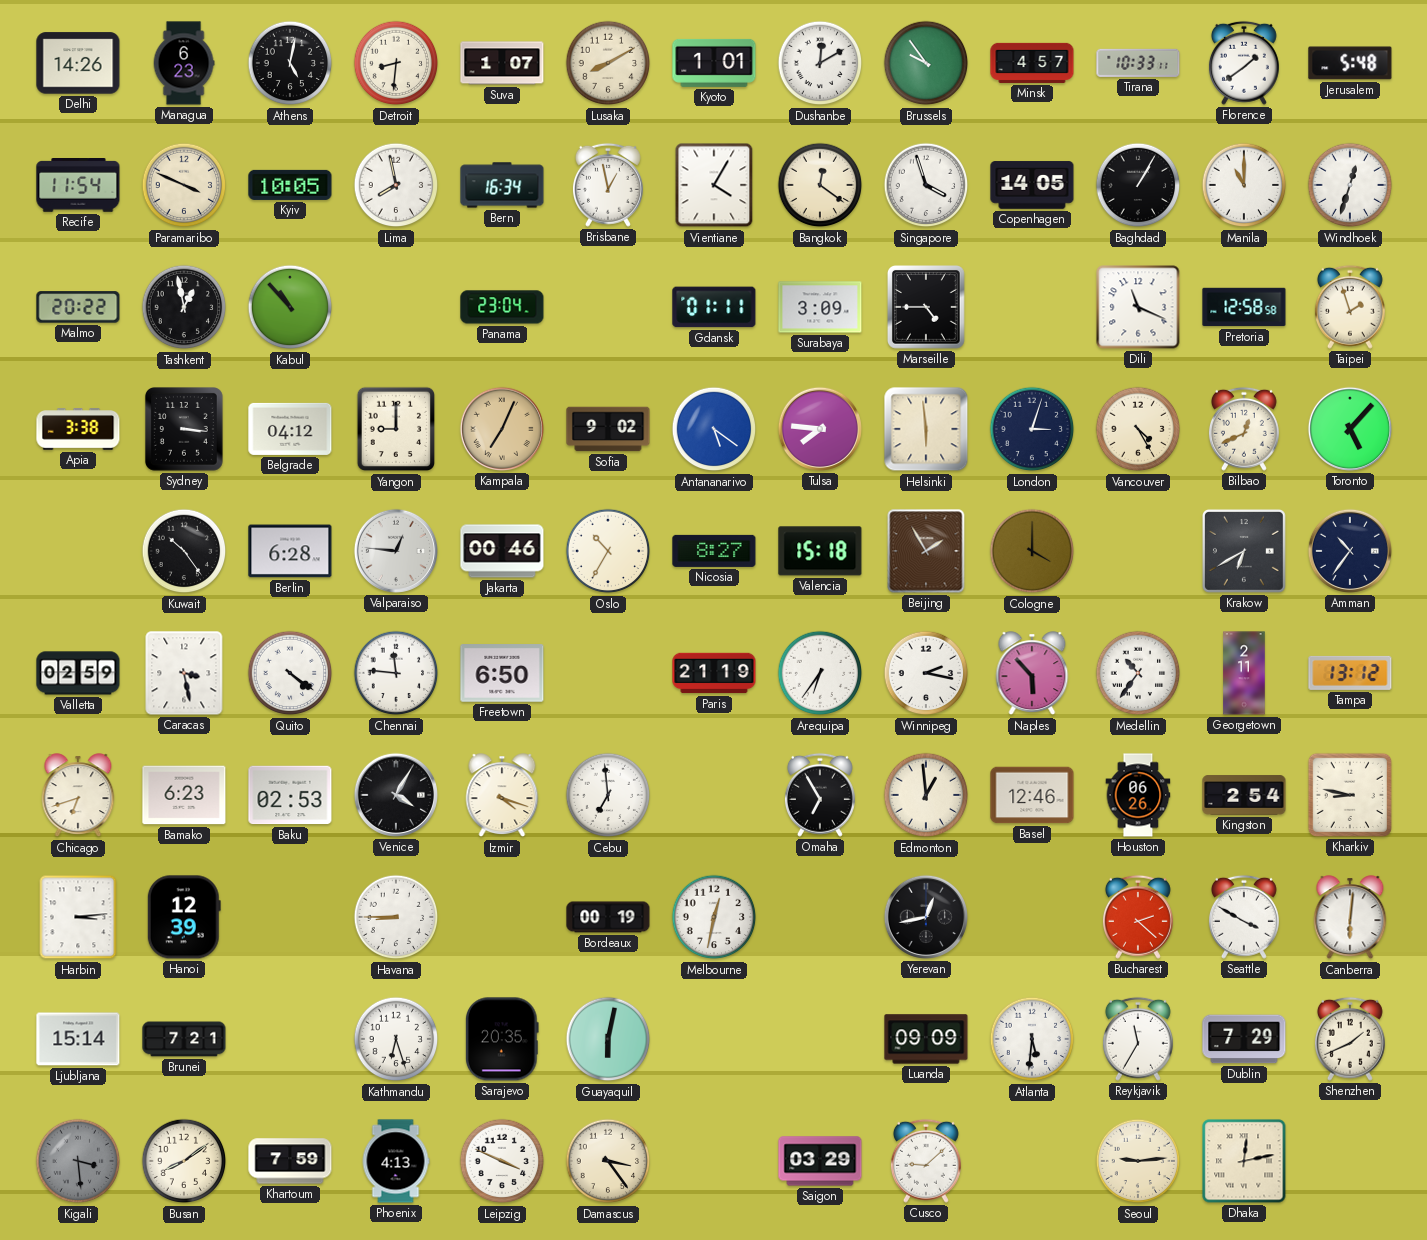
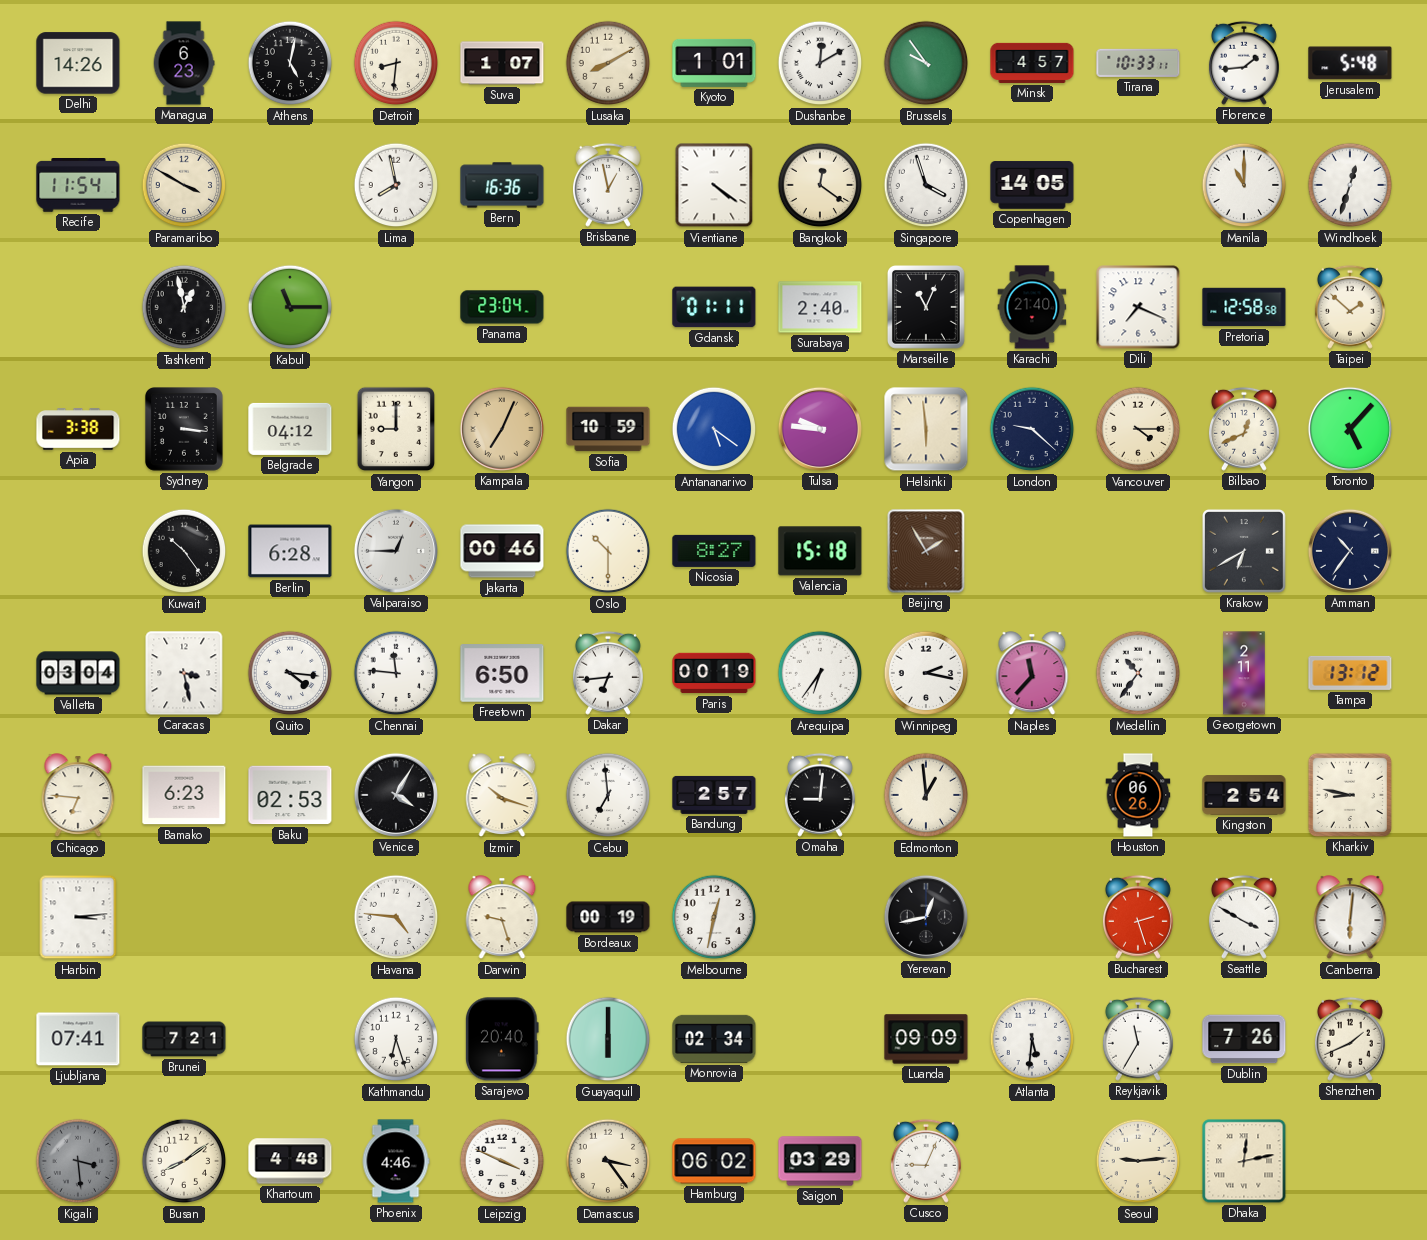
Florence: 1:39 -> 1:44
Paramaribo: 3:49 -> 3:50
Kyiv: 10:05 -> none
Bern: 16:34 -> 16:36
Vientiane: 4:05 -> 4:21
Baghdad: 1:05 -> none
Malmo: 20:22 -> none
Kabul: 10:53 -> 11:15
Surabaya: 3:09 -> 2:40
Marseille: 4:45 -> 11:04
Karachi: none -> 21:40
Dili: 11:19 -> 7:19
Taipei: 1:57 -> 1:52
Sofia: 9:02 -> 10:59
Tulsa: 7:46 -> 9:46
London: 3:03 -> 9:22
Vancouver: 4:25 -> 4:15
Valparaiso: 12:46 -> 12:45
Oslo: 10:35 -> 10:30
Cologne: 4:00 -> none
Valletta: 02:59 -> 03:04
Quito: 4:21 -> 4:16
Dakar: none -> 6:44
Paris: 21:19 -> 00:19
Naples: 5:53 -> 11:37
Chicago: 6:42 -> 6:46
Izmir: 4:18 -> 10:18
Bandung: none -> 2:57
Omaha: 6:55 -> 9:01
Basel: 12:46 -> none
Hanoi: 12:39 -> none
Havana: 8:45 -> 4:46
Darwin: none -> 9:27
Bucharest: 2:22 -> 2:27
Ljubljana: 15:14 -> 07:41
Sarajevo: 20:35 -> 20:40
Guayaquil: 6:02 -> 6:00
Monrovia: none -> 02:34
Dublin: 7:29 -> 7:26
Khartoum: 7:59 -> 4:48
Phoenix: 4:13 -> 4:46
Hamburg: none -> 06:02
Cusco: 9:08 -> 9:04
